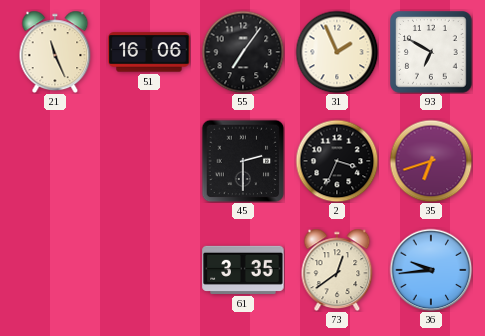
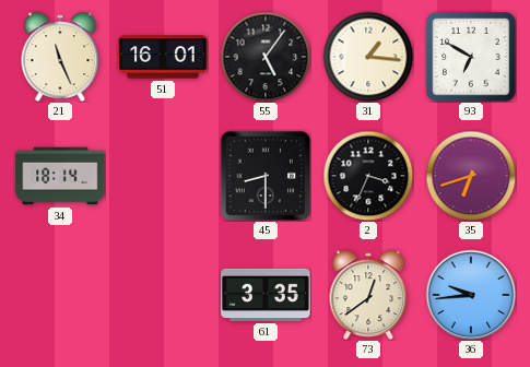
51: 16:06 -> 16:01
55: 7:06 -> 5:06
31: 1:56 -> 1:16
34: none -> 18:14
45: 2:30 -> 8:30
